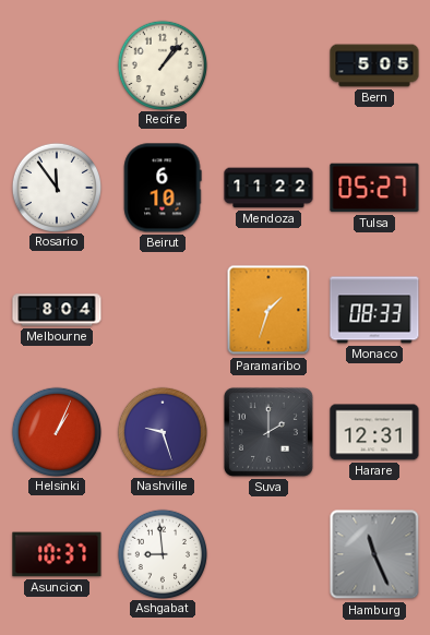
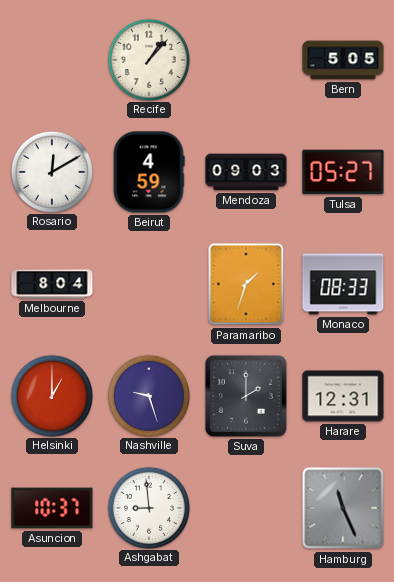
Rosario: 11:54 -> 12:10
Beirut: 6:10 -> 4:59
Mendoza: 11:22 -> 09:03
Helsinki: 1:04 -> 1:00
